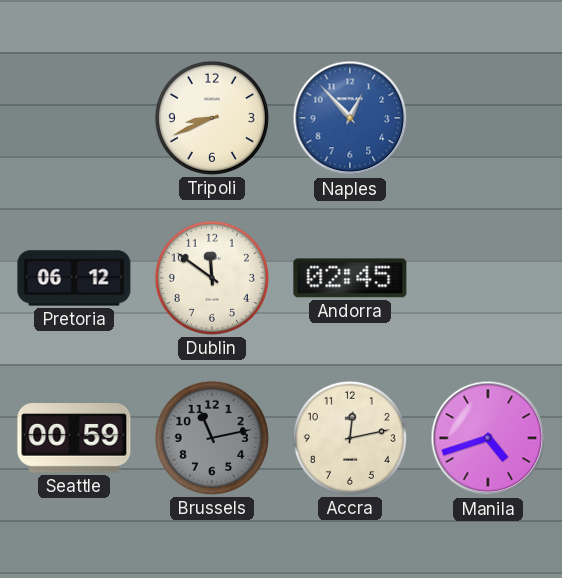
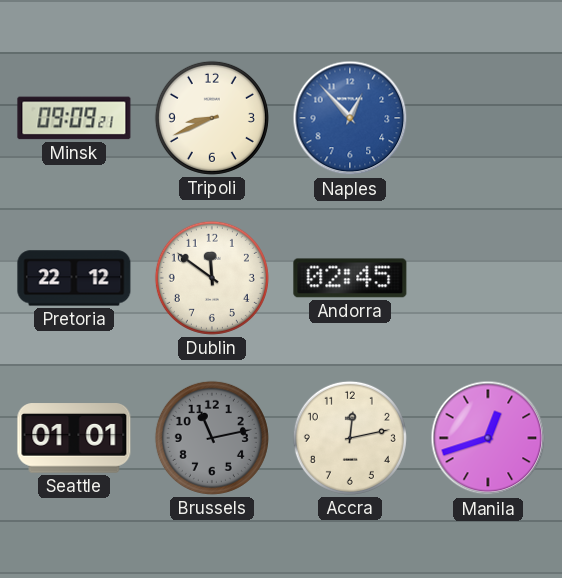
Minsk: none -> 09:09
Pretoria: 06:12 -> 22:12
Seattle: 00:59 -> 01:01
Manila: 4:42 -> 12:42
